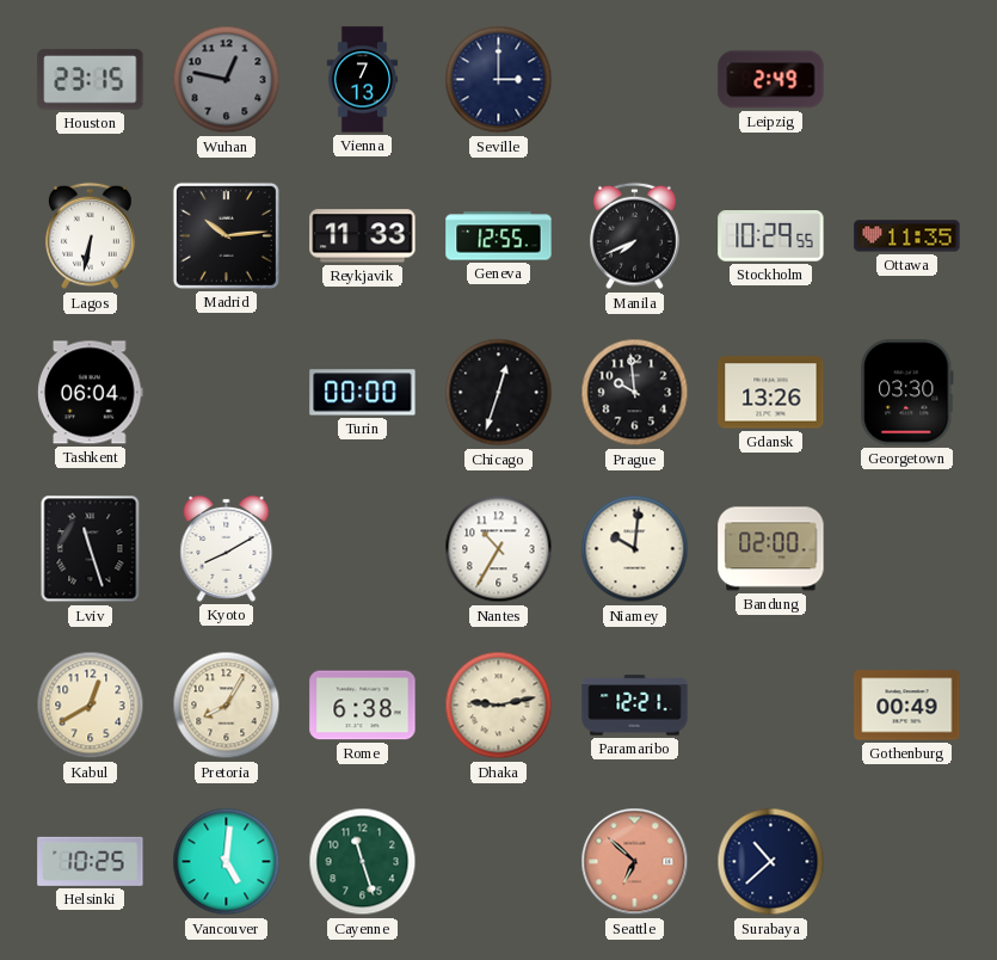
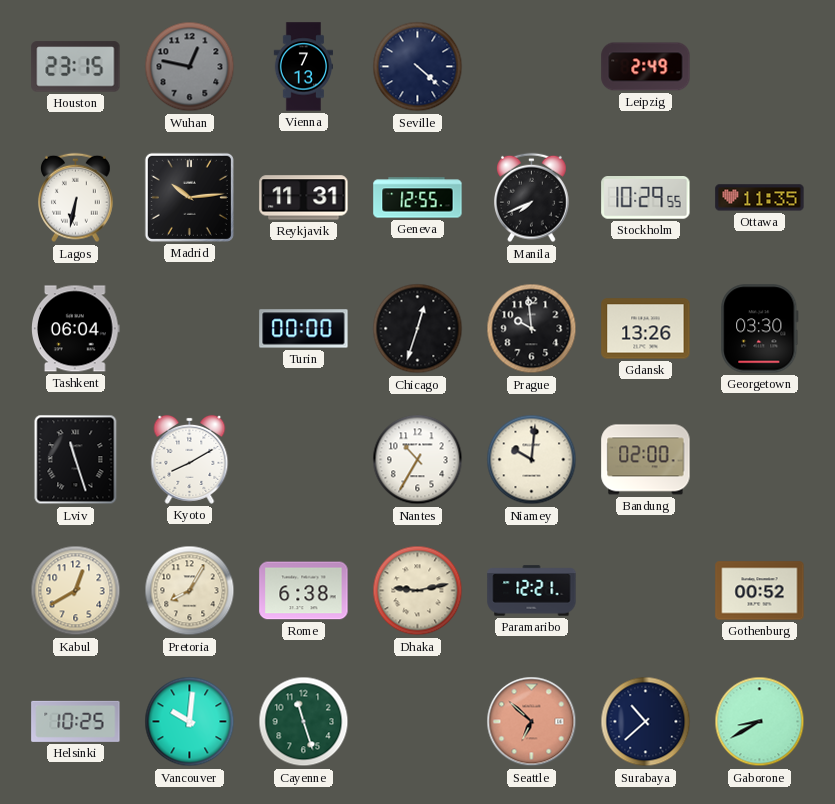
Seville: 3:00 -> 4:22
Reykjavik: 11:33 -> 11:31
Gothenburg: 00:49 -> 00:52
Vancouver: 5:01 -> 10:01
Gaborone: none -> 8:40
